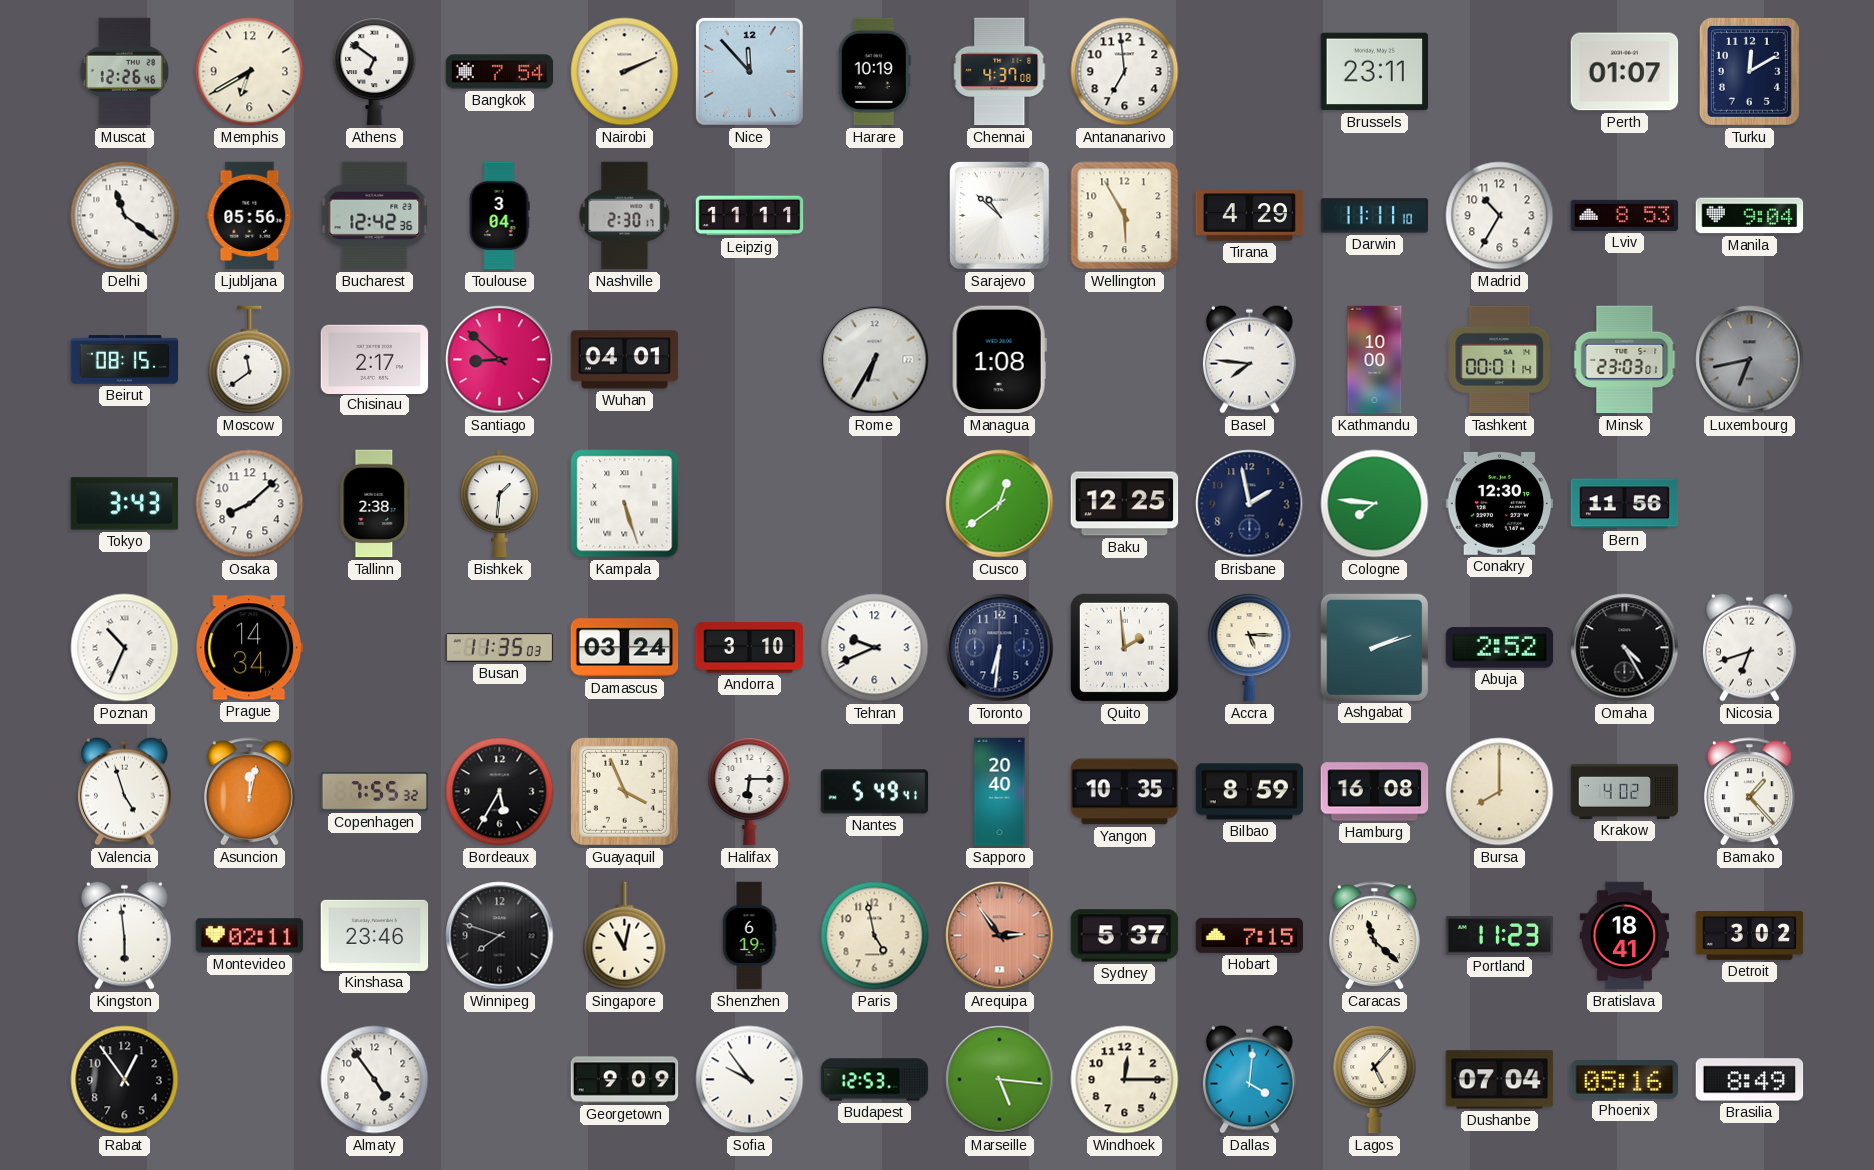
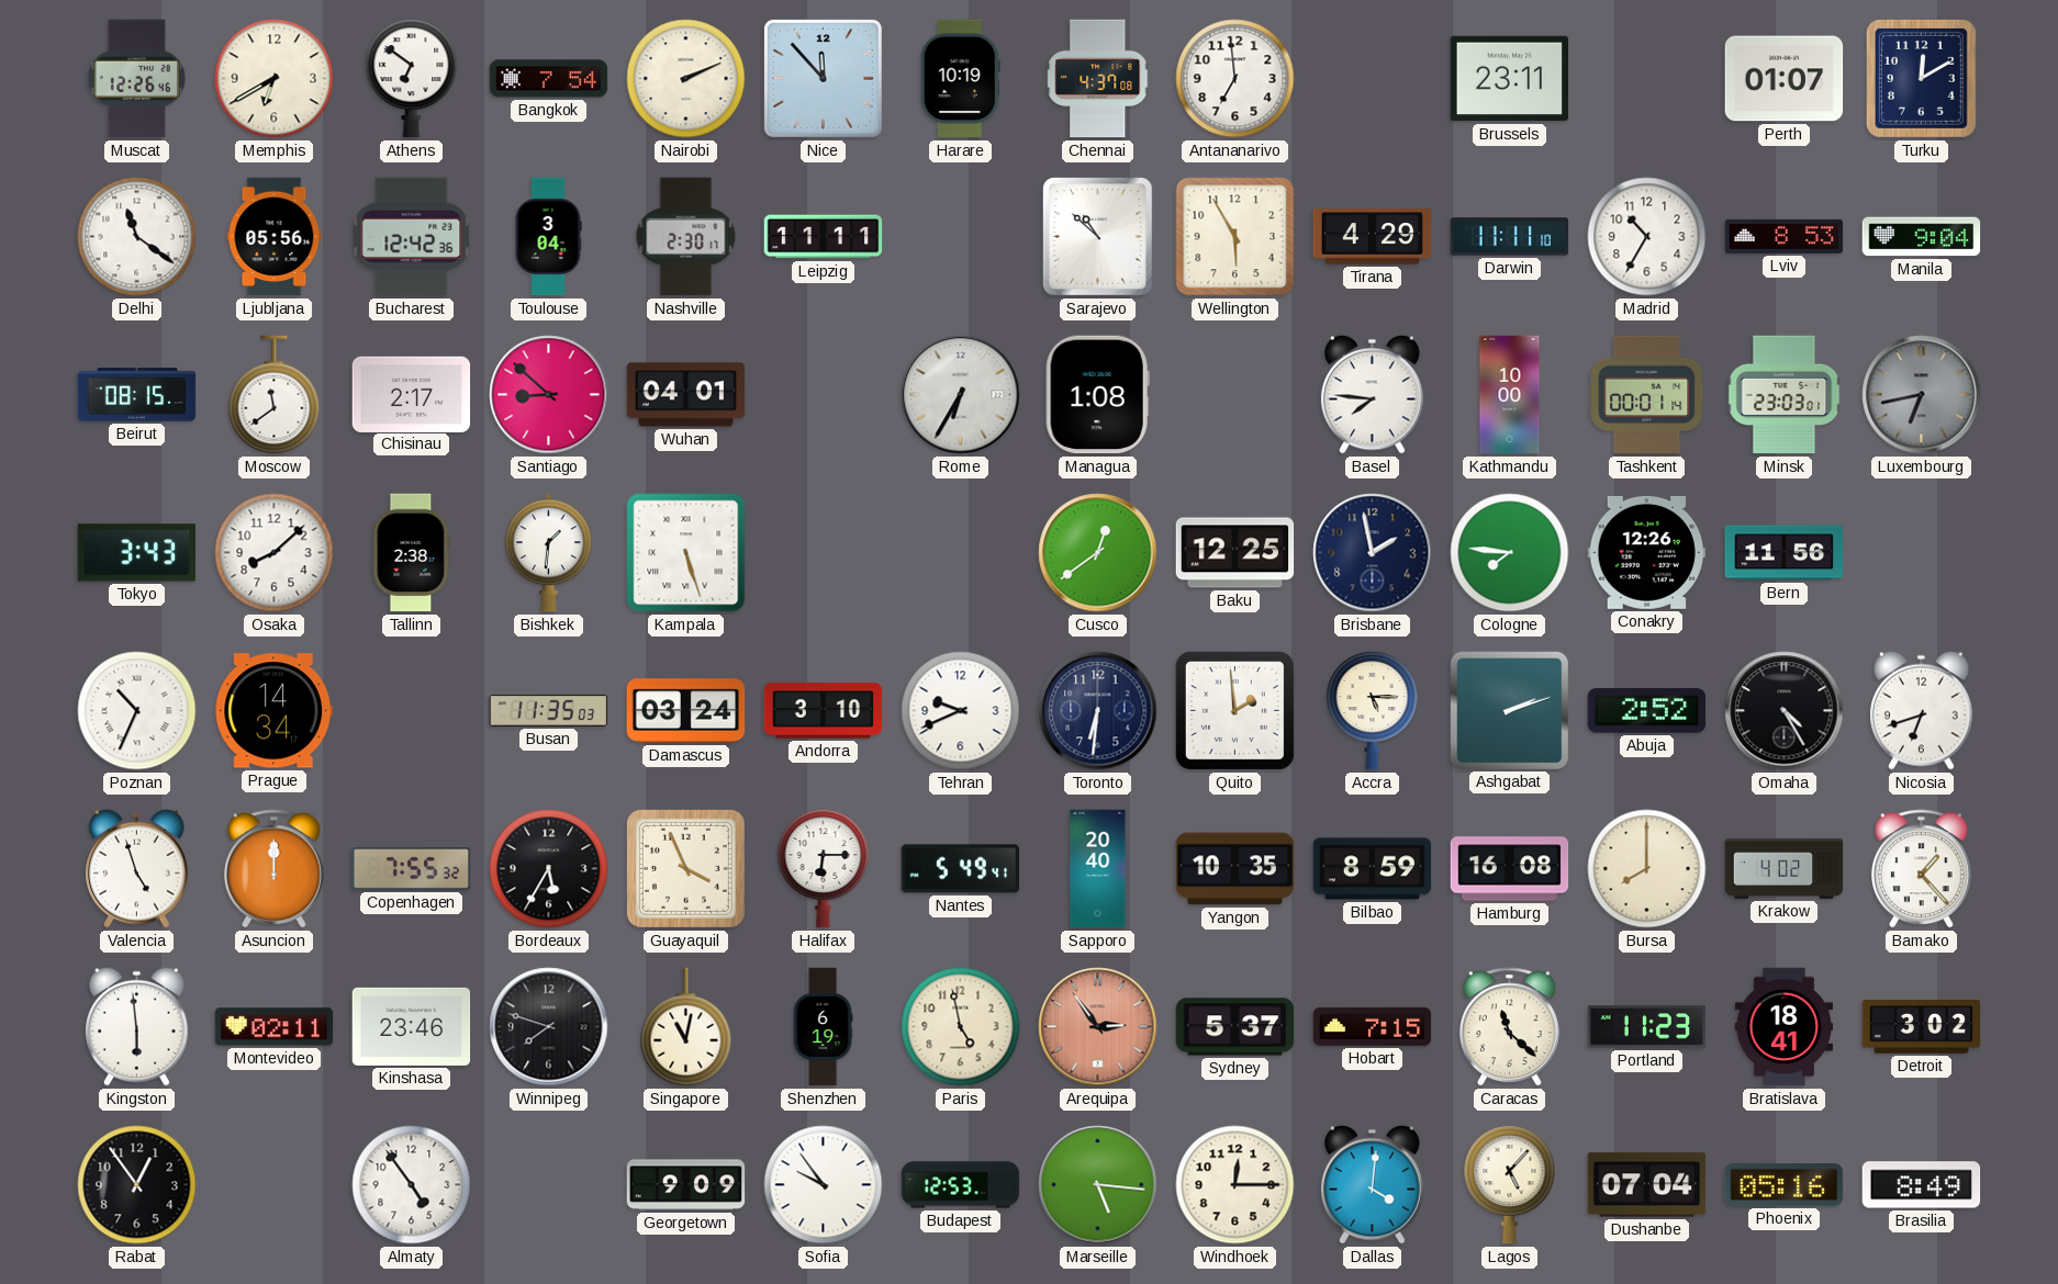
Conakry: 12:30 -> 12:26
Asuncion: 12:02 -> 12:00
